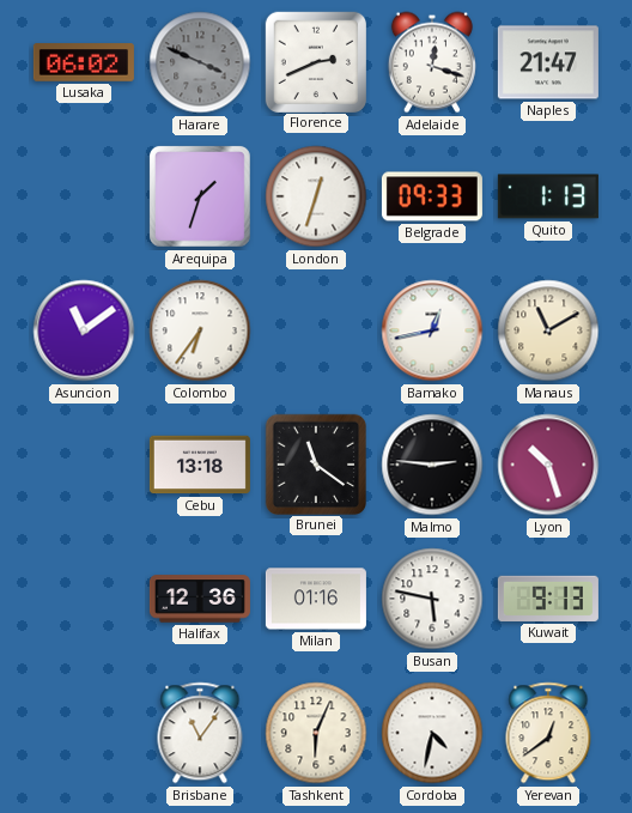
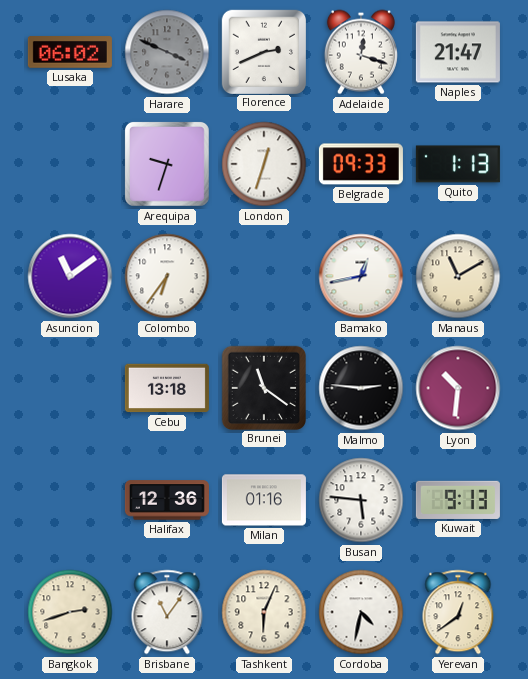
Arequipa: 1:33 -> 9:33
Lyon: 10:27 -> 10:31
Busan: 5:47 -> 5:46
Bangkok: none -> 2:42
